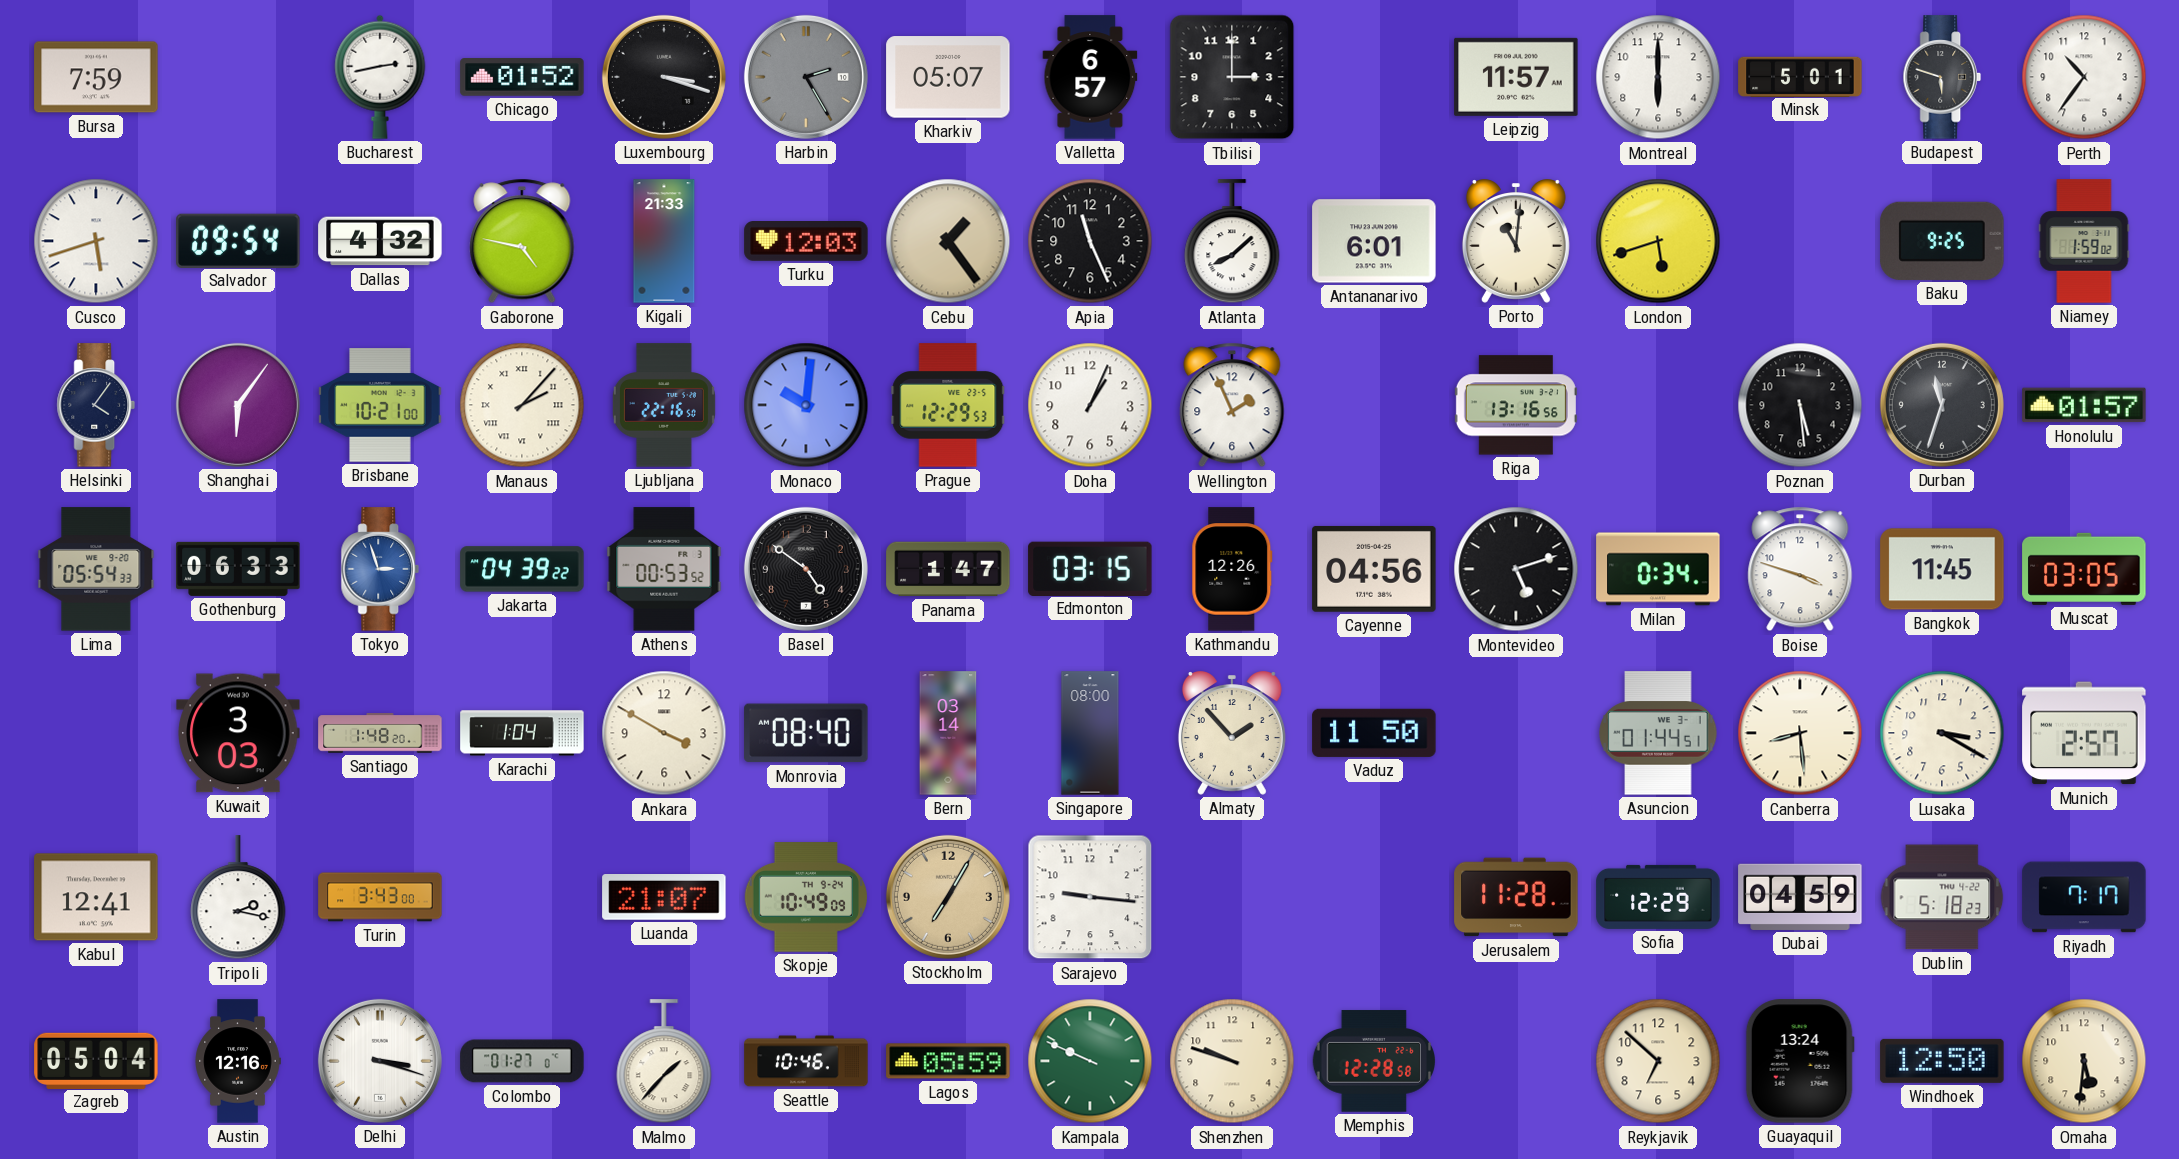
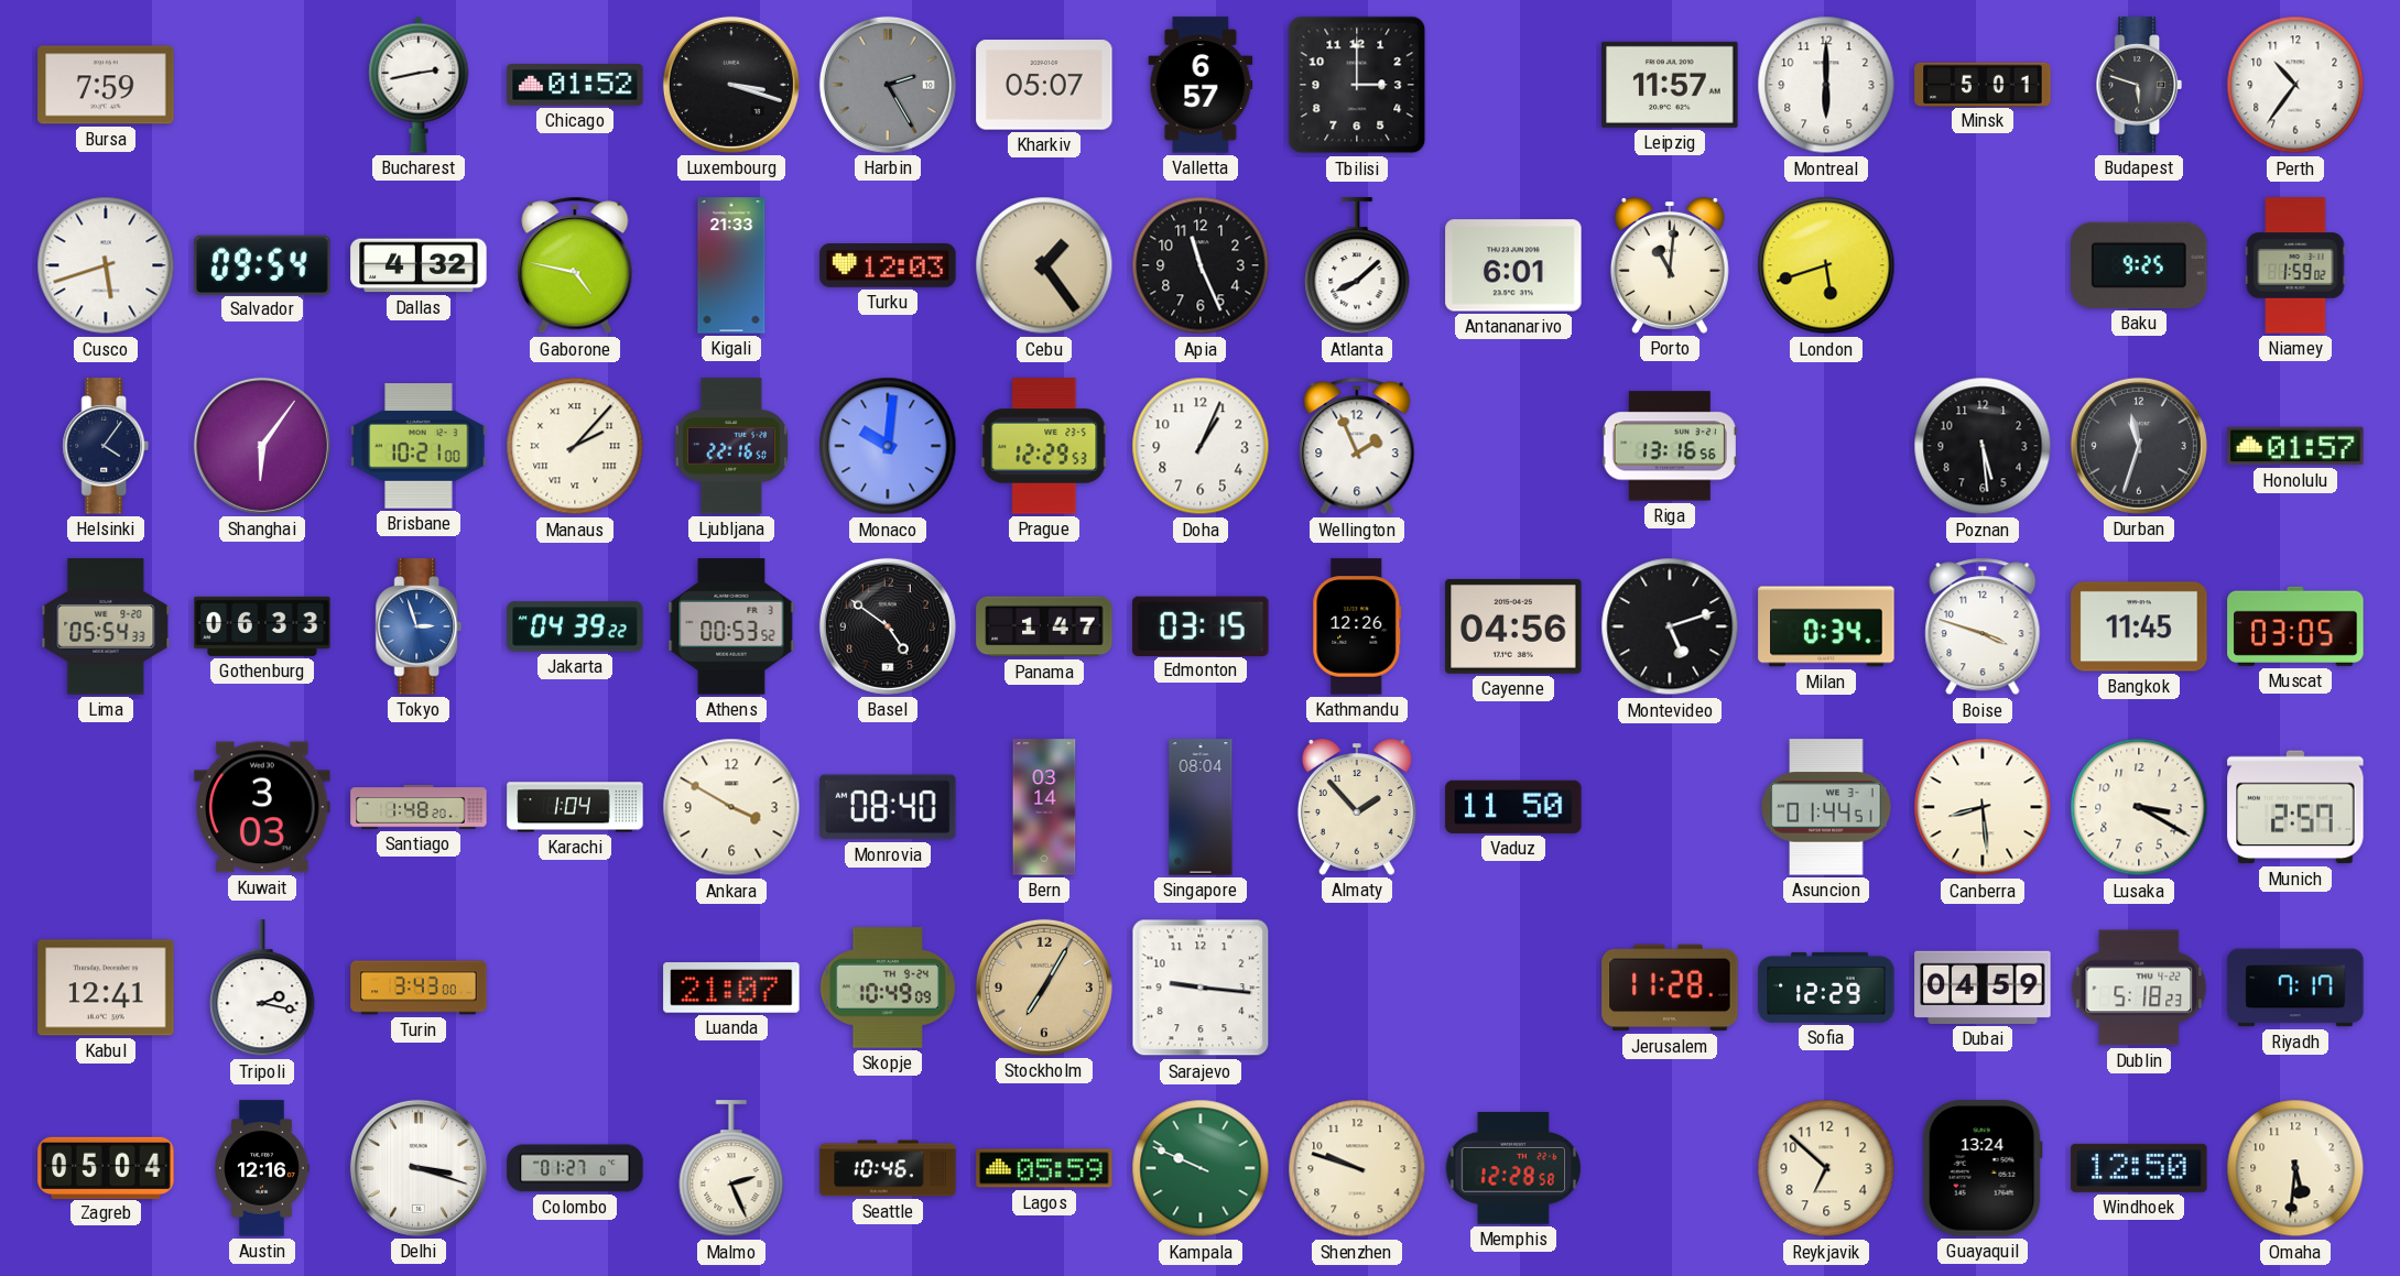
Singapore: 08:00 -> 08:04
Malmo: 1:37 -> 2:26
